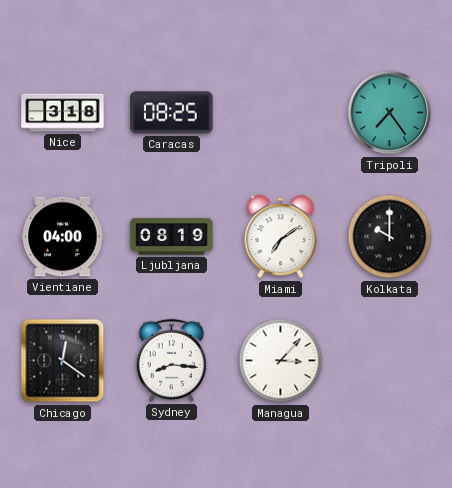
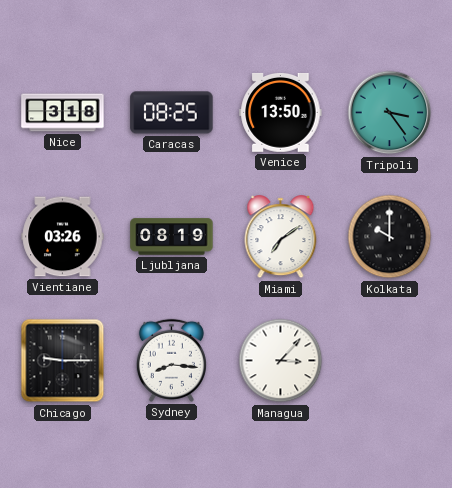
Venice: none -> 13:50
Tripoli: 7:24 -> 3:24
Vientiane: 04:00 -> 03:26
Chicago: 12:21 -> 9:15
